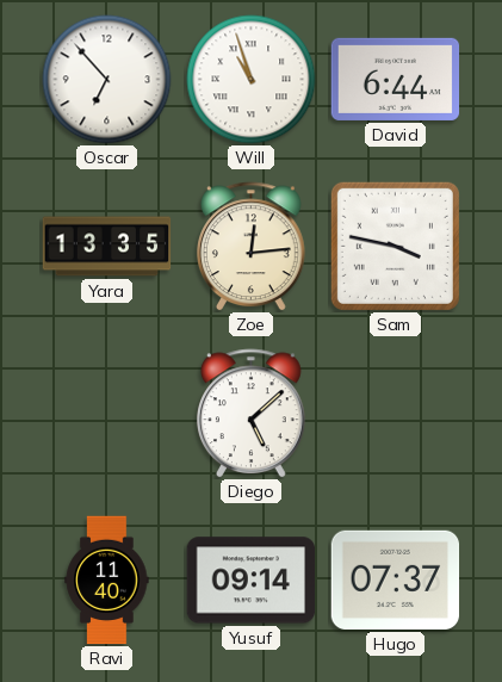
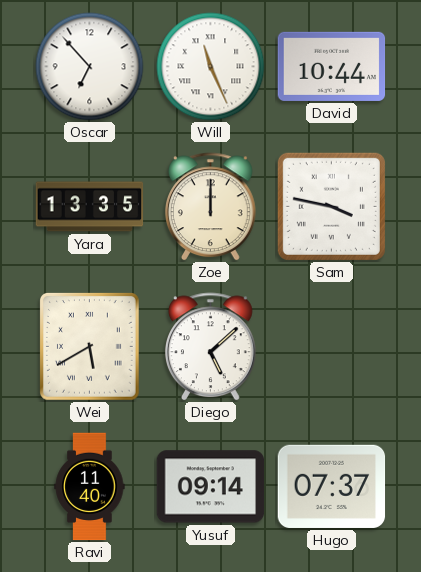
Will: 10:57 -> 11:26
David: 6:44 -> 10:44
Zoe: 12:14 -> 12:00
Wei: none -> 5:40
